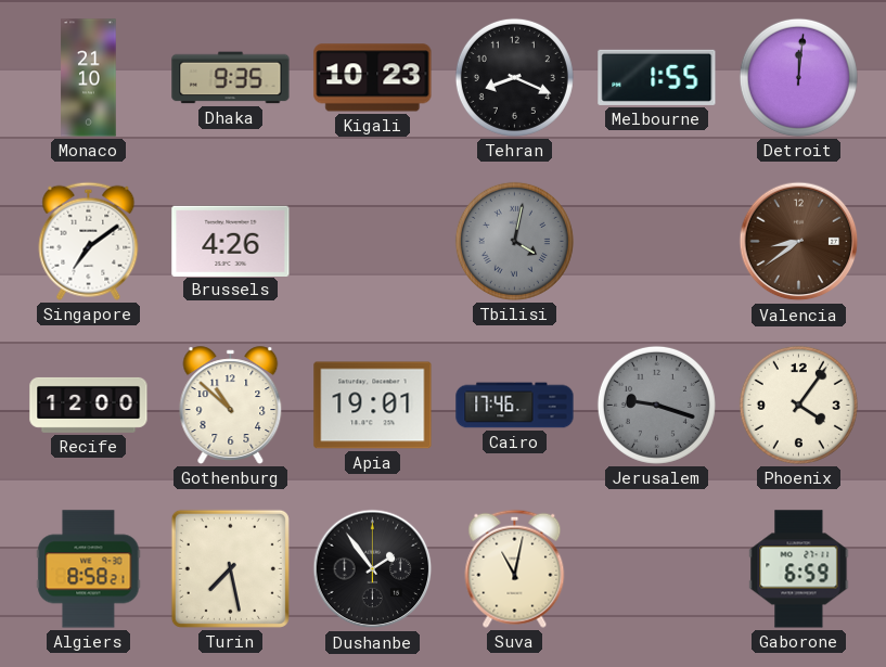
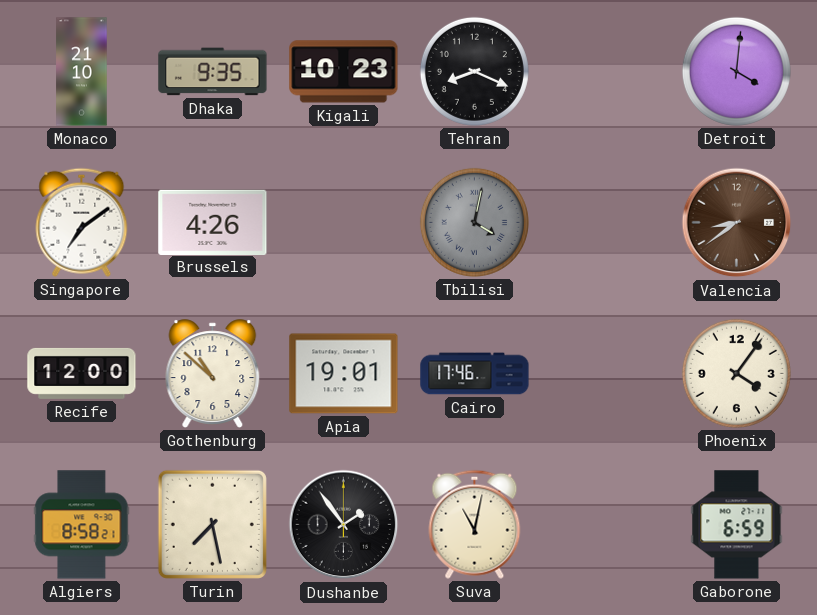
Melbourne: 1:55 -> none
Detroit: 12:01 -> 4:01
Jerusalem: 9:18 -> none
